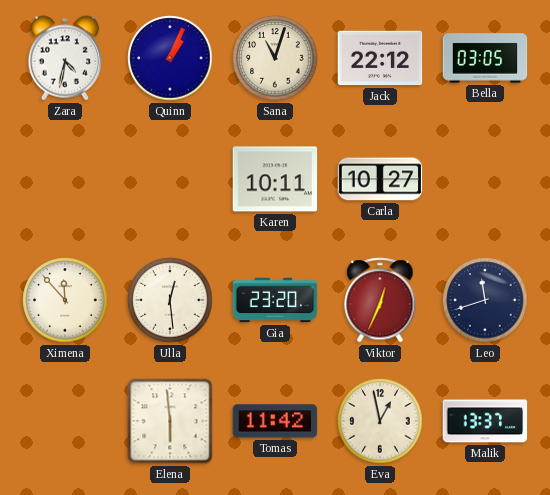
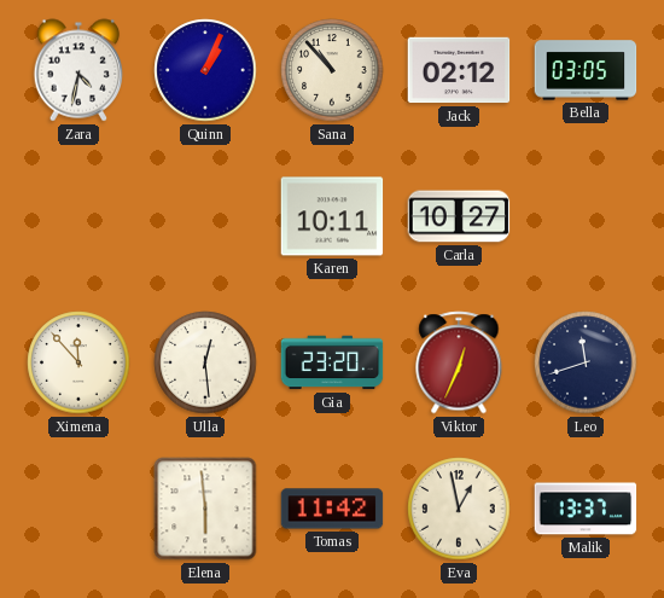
Sana: 11:03 -> 10:53
Jack: 22:12 -> 02:12
